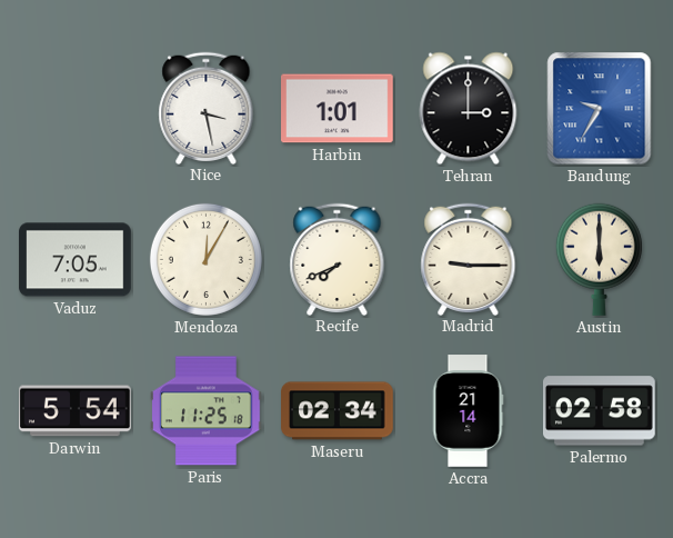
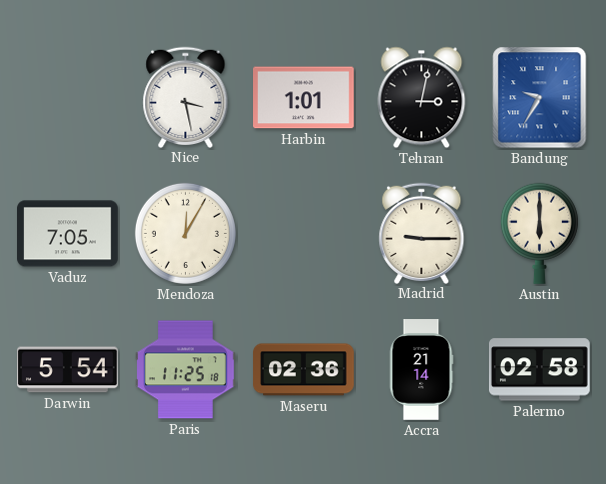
Tehran: 3:00 -> 3:02
Recife: 7:41 -> none
Maseru: 02:34 -> 02:36
